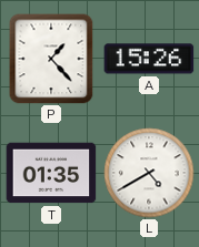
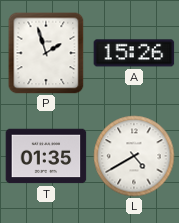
P: 1:23 -> 1:57
